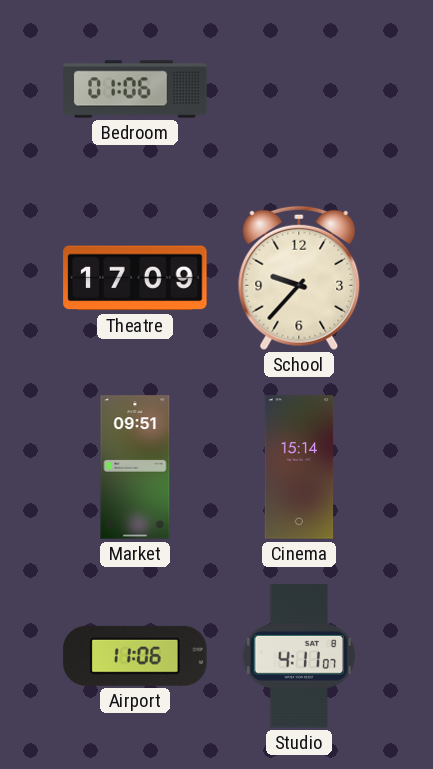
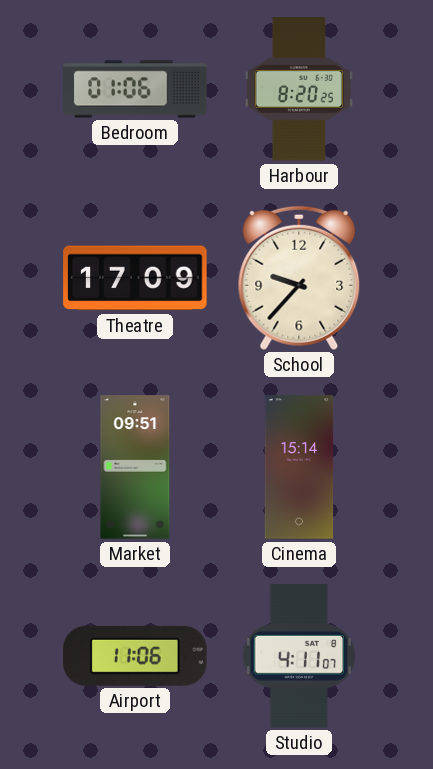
Harbour: none -> 8:20
